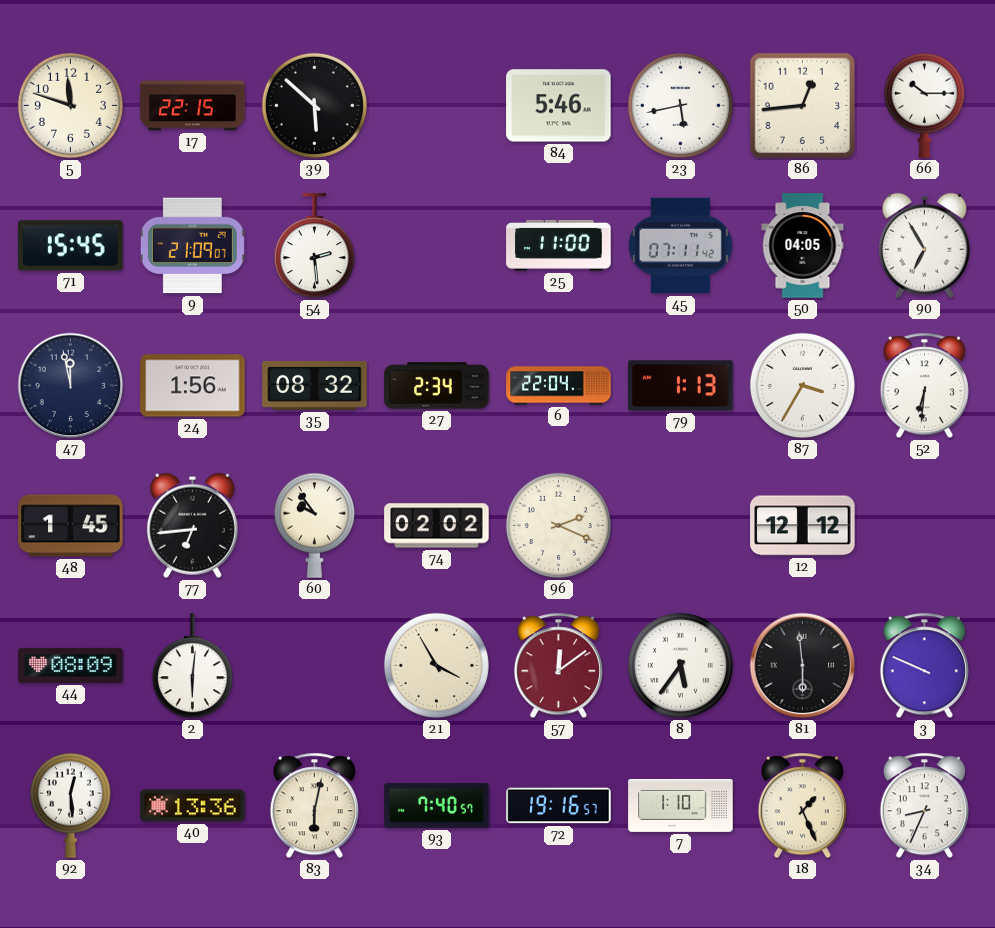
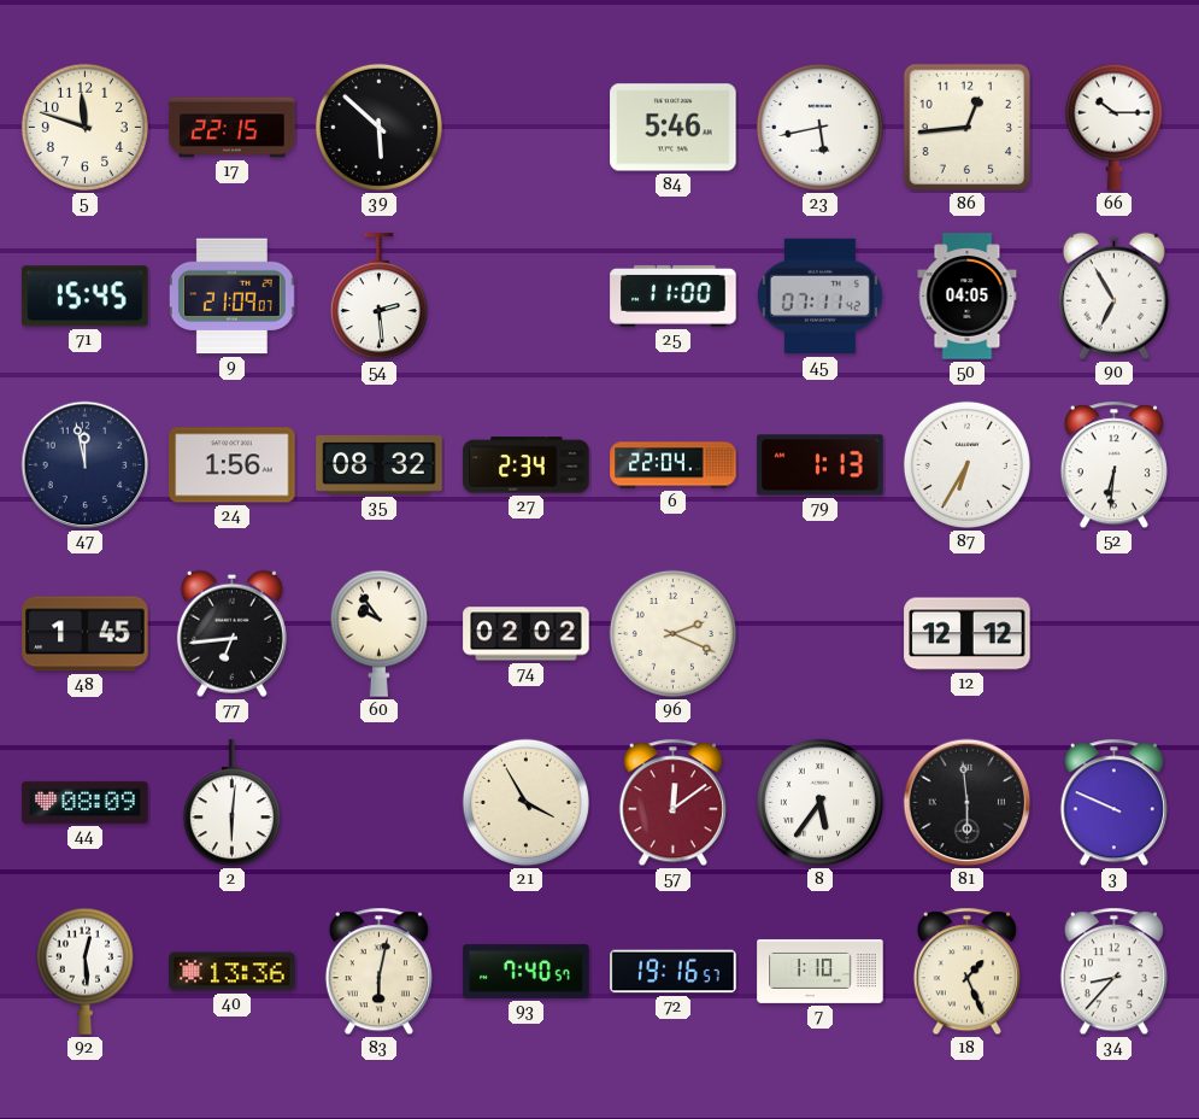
87: 3:35 -> 6:35
34: 8:34 -> 8:37
